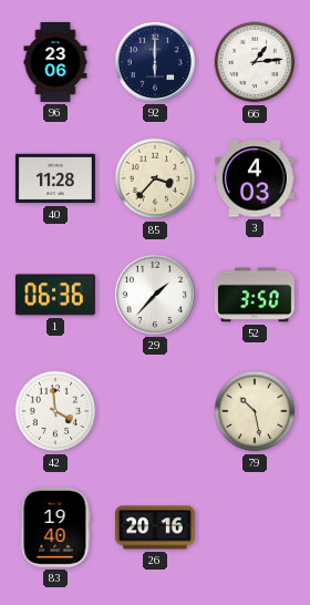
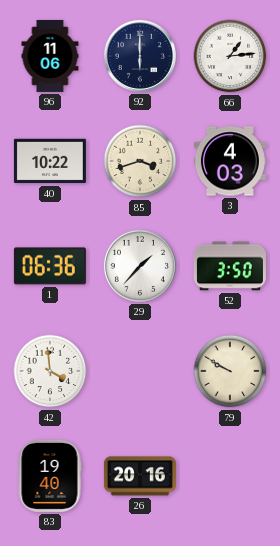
96: 23:06 -> 11:06
40: 11:28 -> 10:22
85: 3:37 -> 3:42
79: 10:28 -> 9:50
